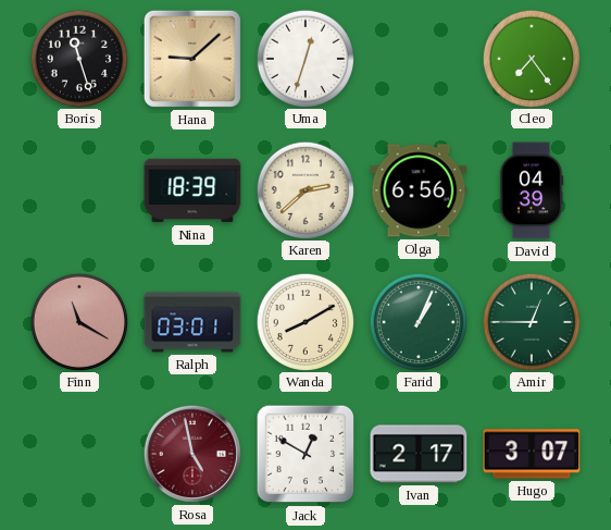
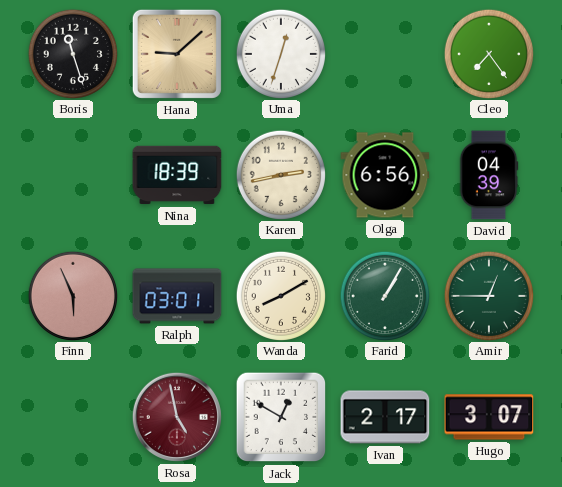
Karen: 2:38 -> 2:43
Finn: 11:20 -> 5:56
Farid: 1:04 -> 1:05
